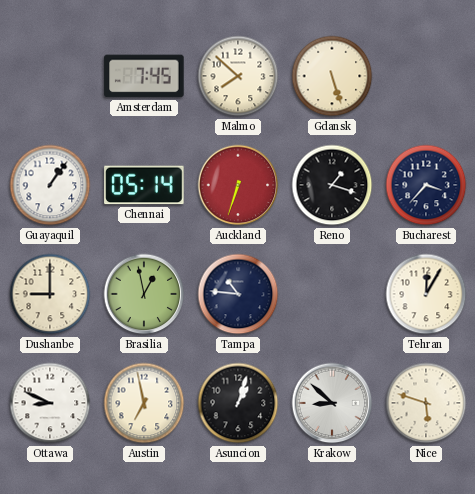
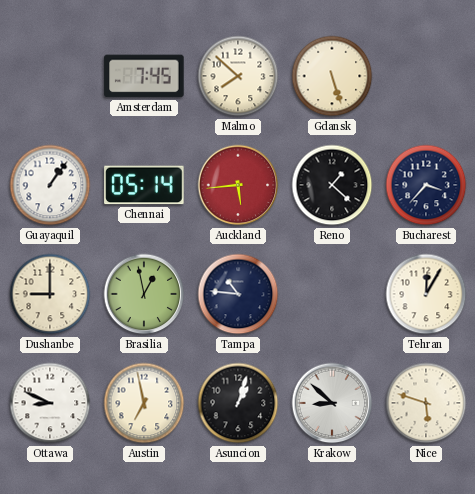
Auckland: 6:33 -> 5:44
Reno: 1:18 -> 1:22
